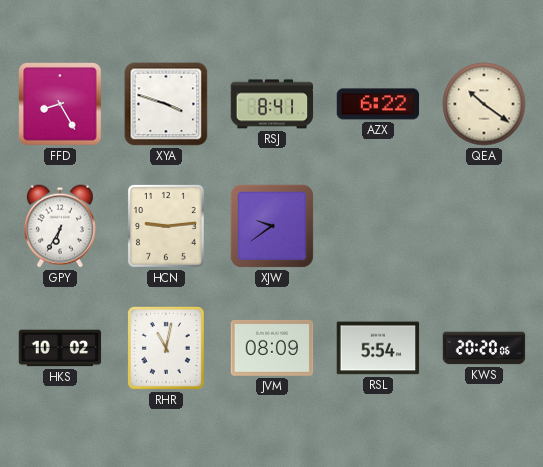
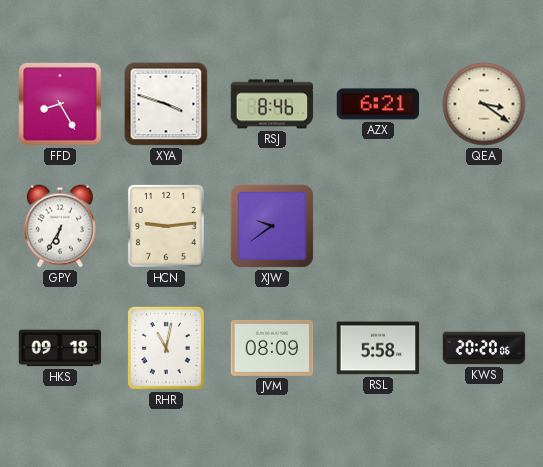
RSJ: 8:41 -> 8:46
AZX: 6:22 -> 6:21
QEA: 10:21 -> 3:21
HKS: 10:02 -> 09:18
RSL: 5:54 -> 5:58
